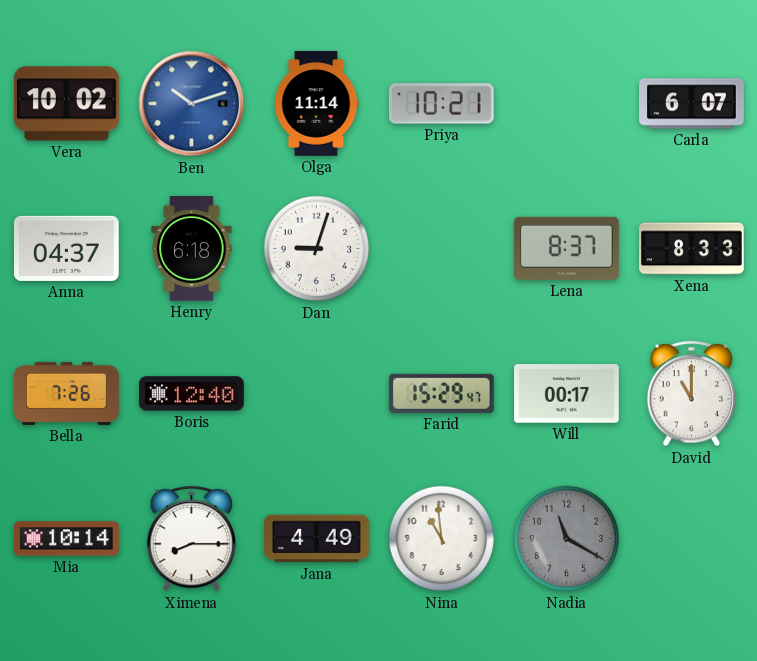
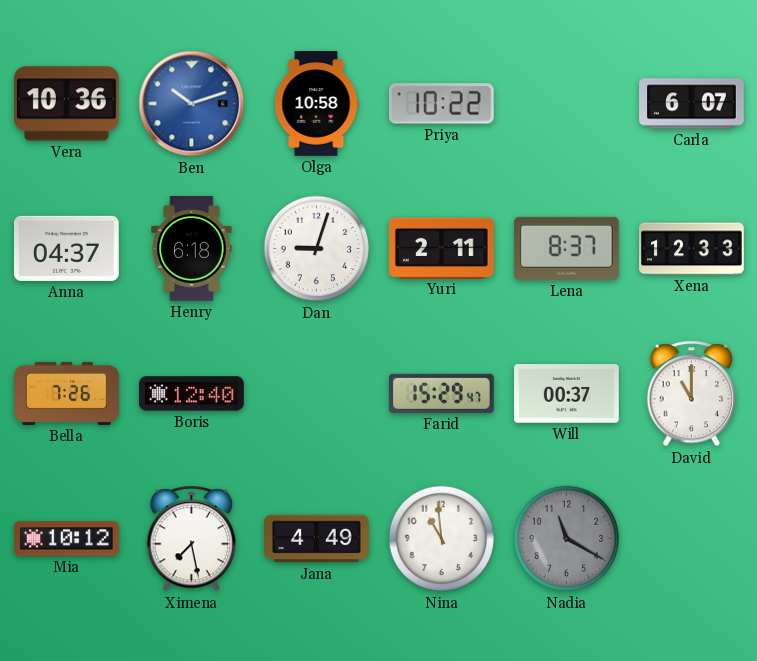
Vera: 10:02 -> 10:36
Olga: 11:14 -> 10:58
Priya: 10:21 -> 10:22
Yuri: none -> 2:11
Xena: 8:33 -> 12:33
Will: 00:17 -> 00:37
Mia: 10:14 -> 10:12
Ximena: 8:15 -> 7:28
